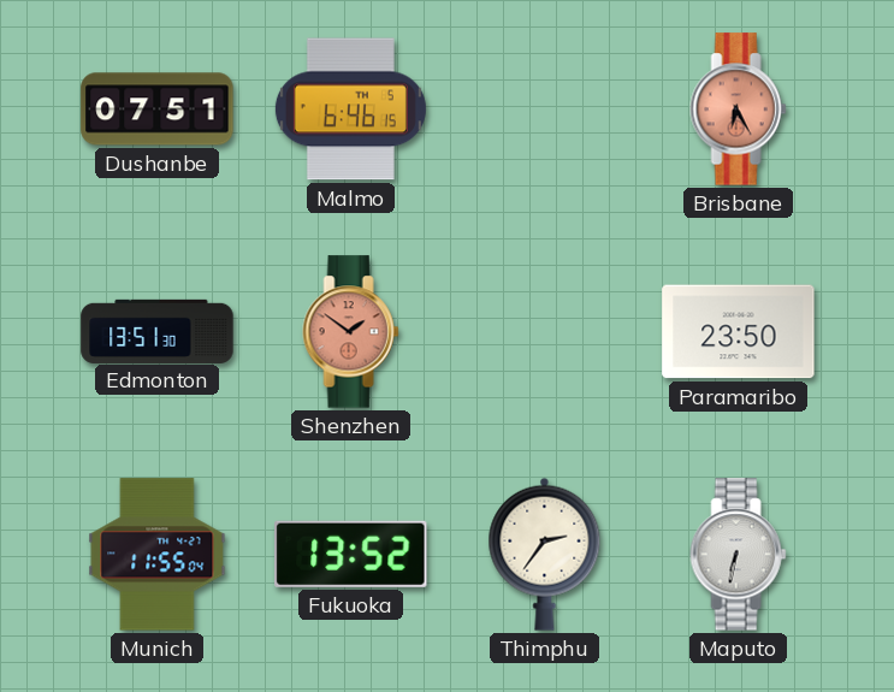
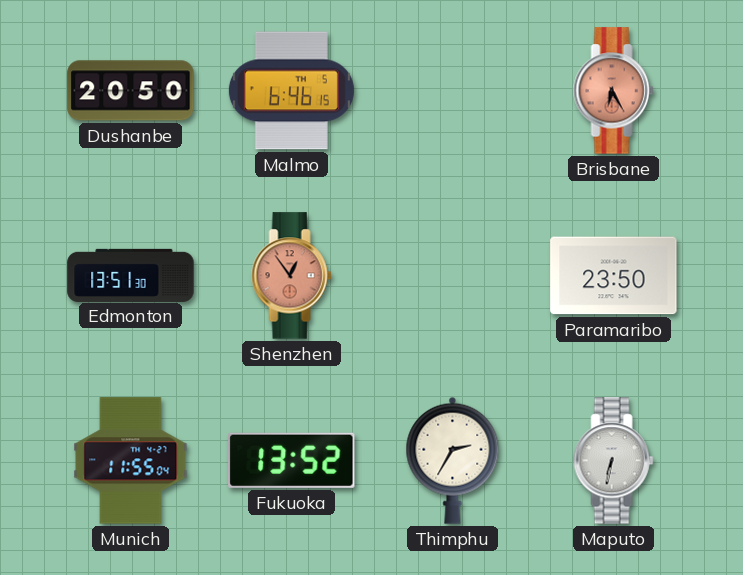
Dushanbe: 07:51 -> 20:50
Shenzhen: 1:51 -> 12:54
Thimphu: 2:36 -> 2:35
